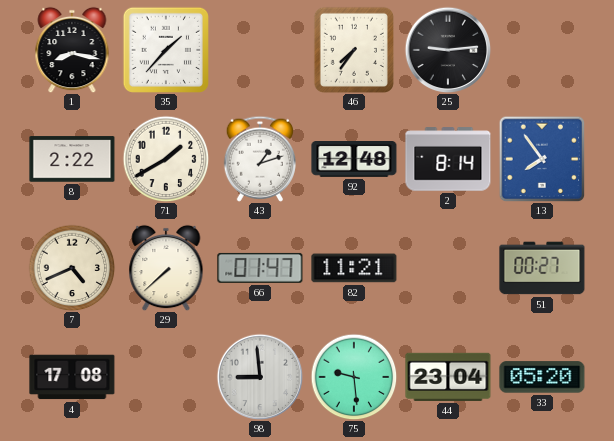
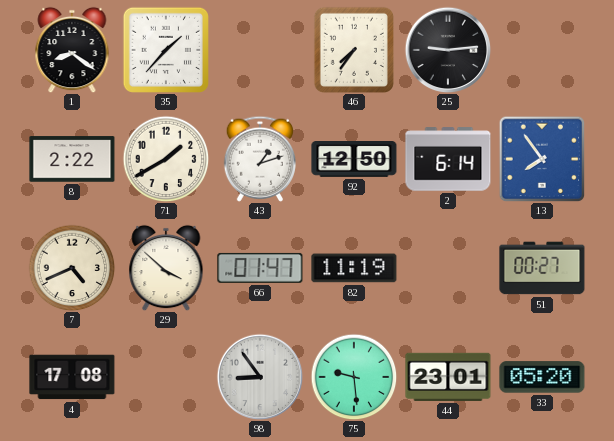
1: 8:17 -> 8:21
92: 12:48 -> 12:50
2: 8:14 -> 6:14
29: 7:38 -> 3:52
82: 11:21 -> 11:19
98: 8:59 -> 8:54
44: 23:04 -> 23:01
